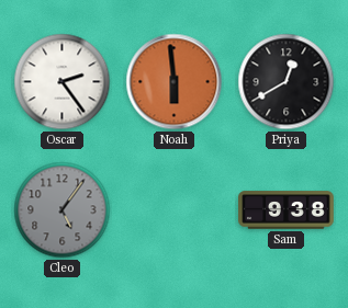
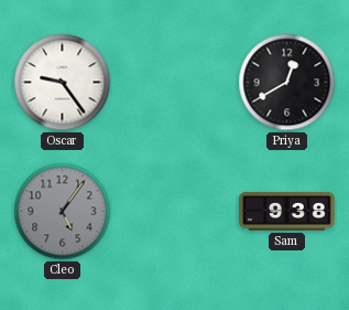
Oscar: 2:24 -> 9:24
Noah: 5:59 -> none
